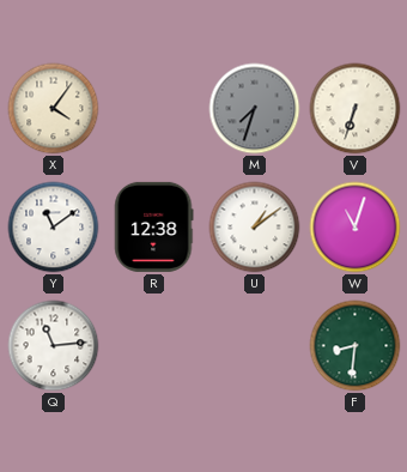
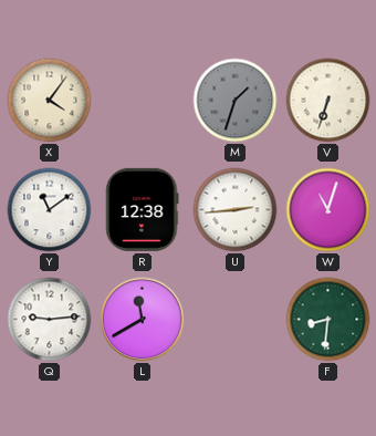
M: 7:33 -> 1:33
U: 1:09 -> 2:44
Q: 11:14 -> 9:14
L: none -> 11:40
